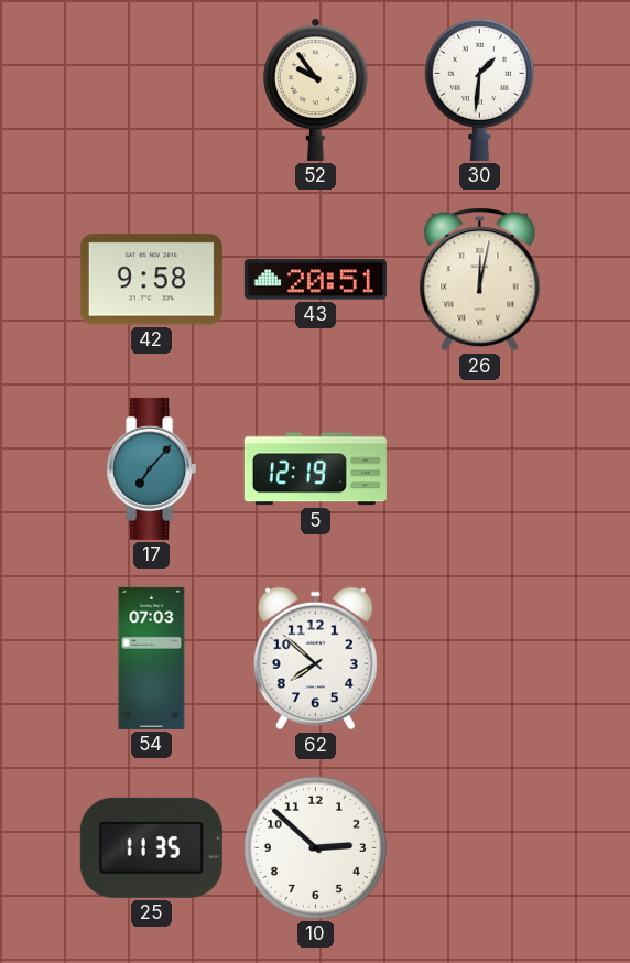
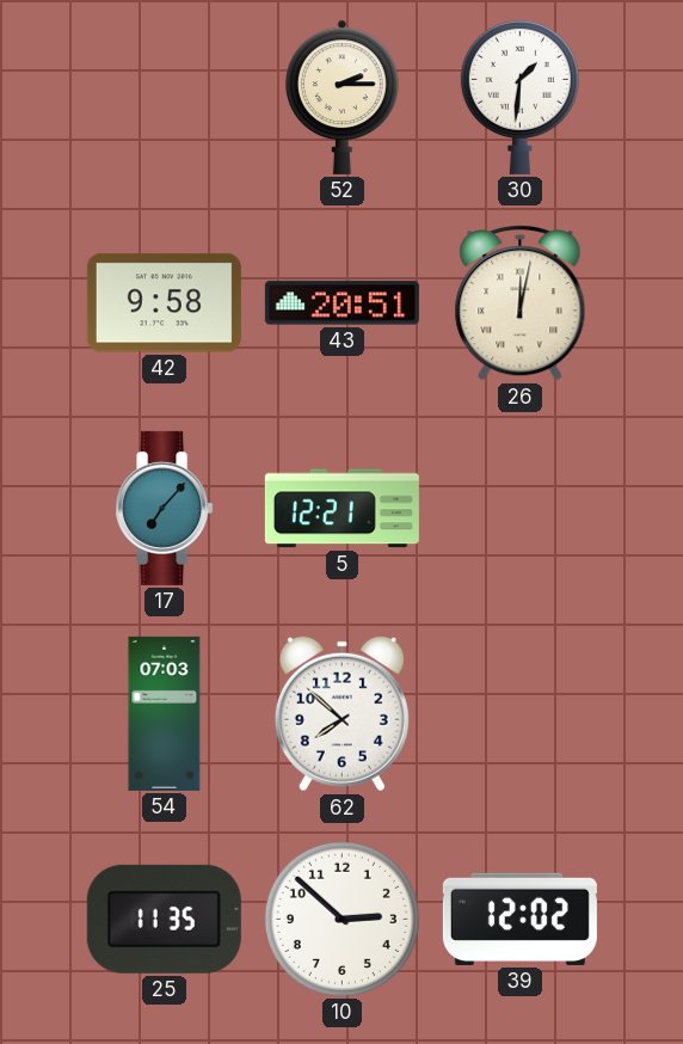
52: 9:54 -> 2:15
5: 12:19 -> 12:21
39: none -> 12:02
